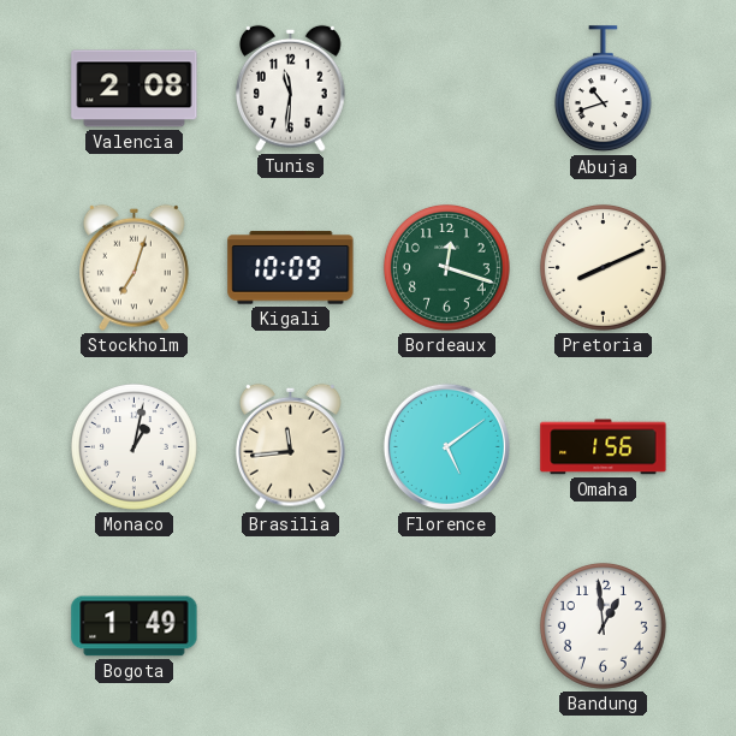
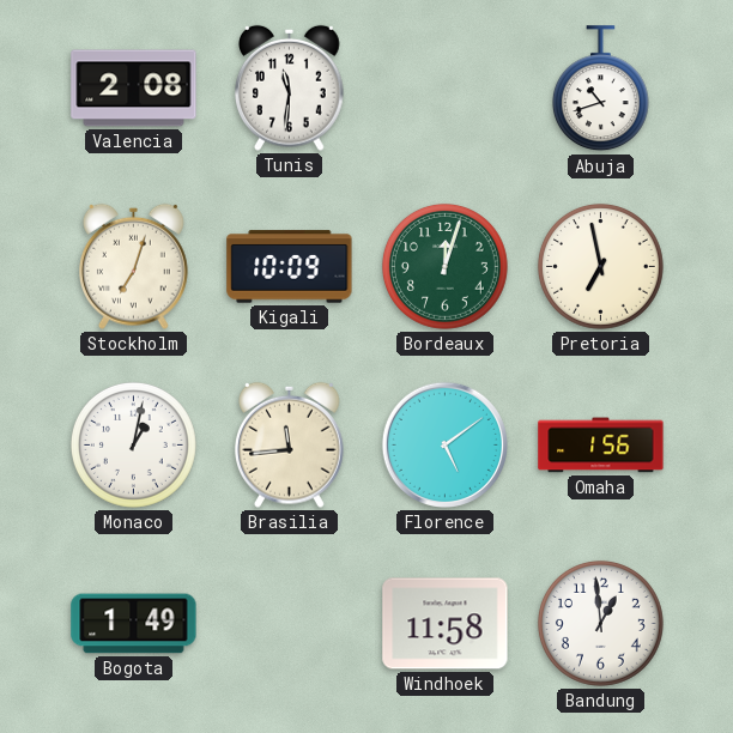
Bordeaux: 12:18 -> 12:03
Pretoria: 8:11 -> 6:58
Windhoek: none -> 11:58
